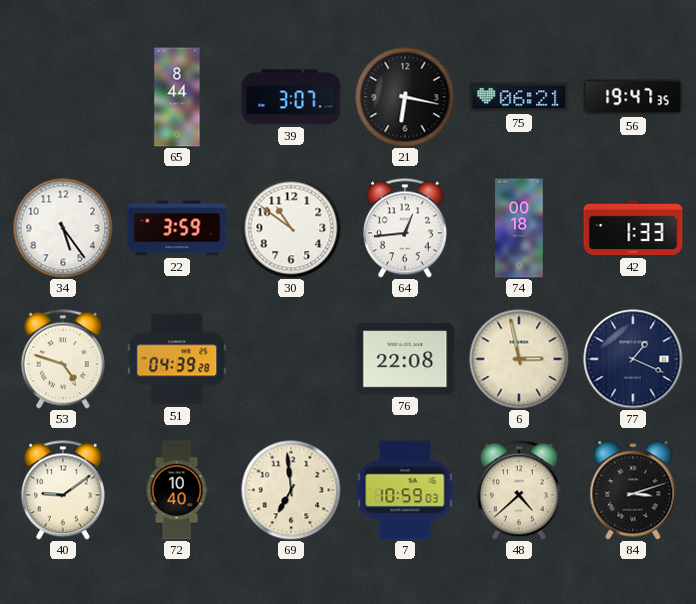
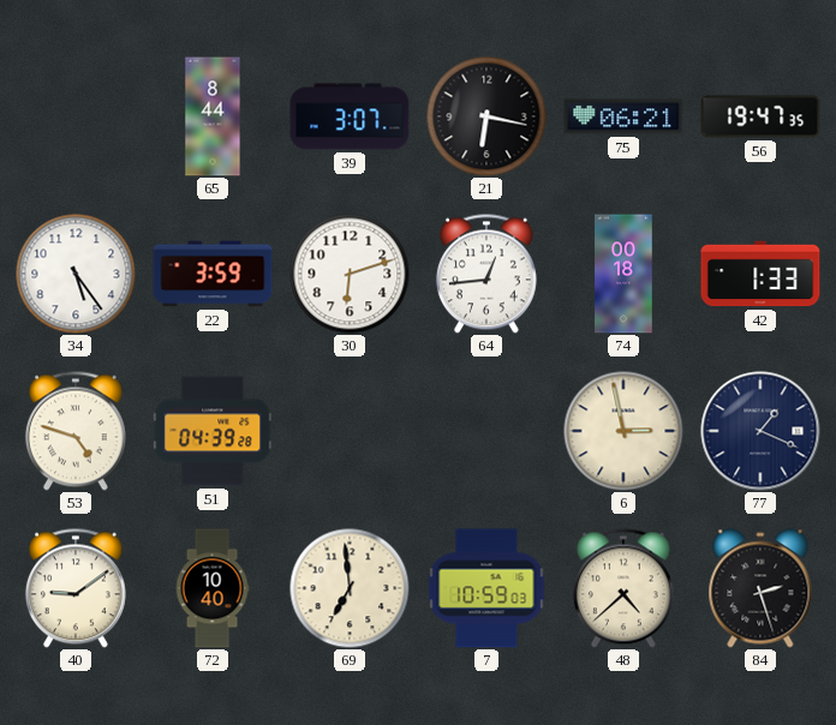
30: 10:51 -> 6:12
76: 22:08 -> none
84: 3:12 -> 2:27
